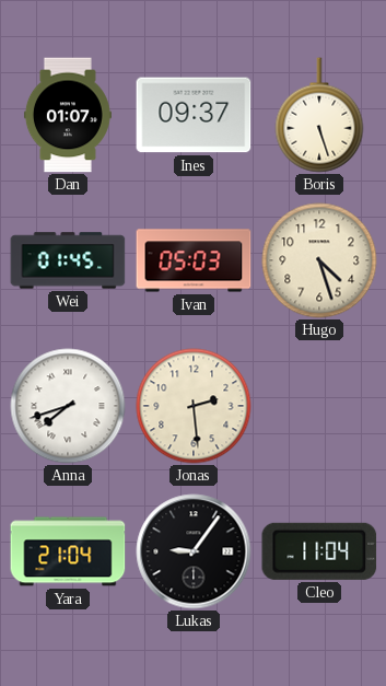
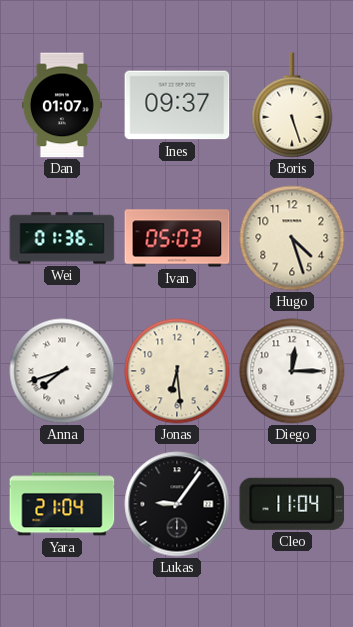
Wei: 01:45 -> 01:36
Jonas: 2:29 -> 6:29
Diego: none -> 12:15
